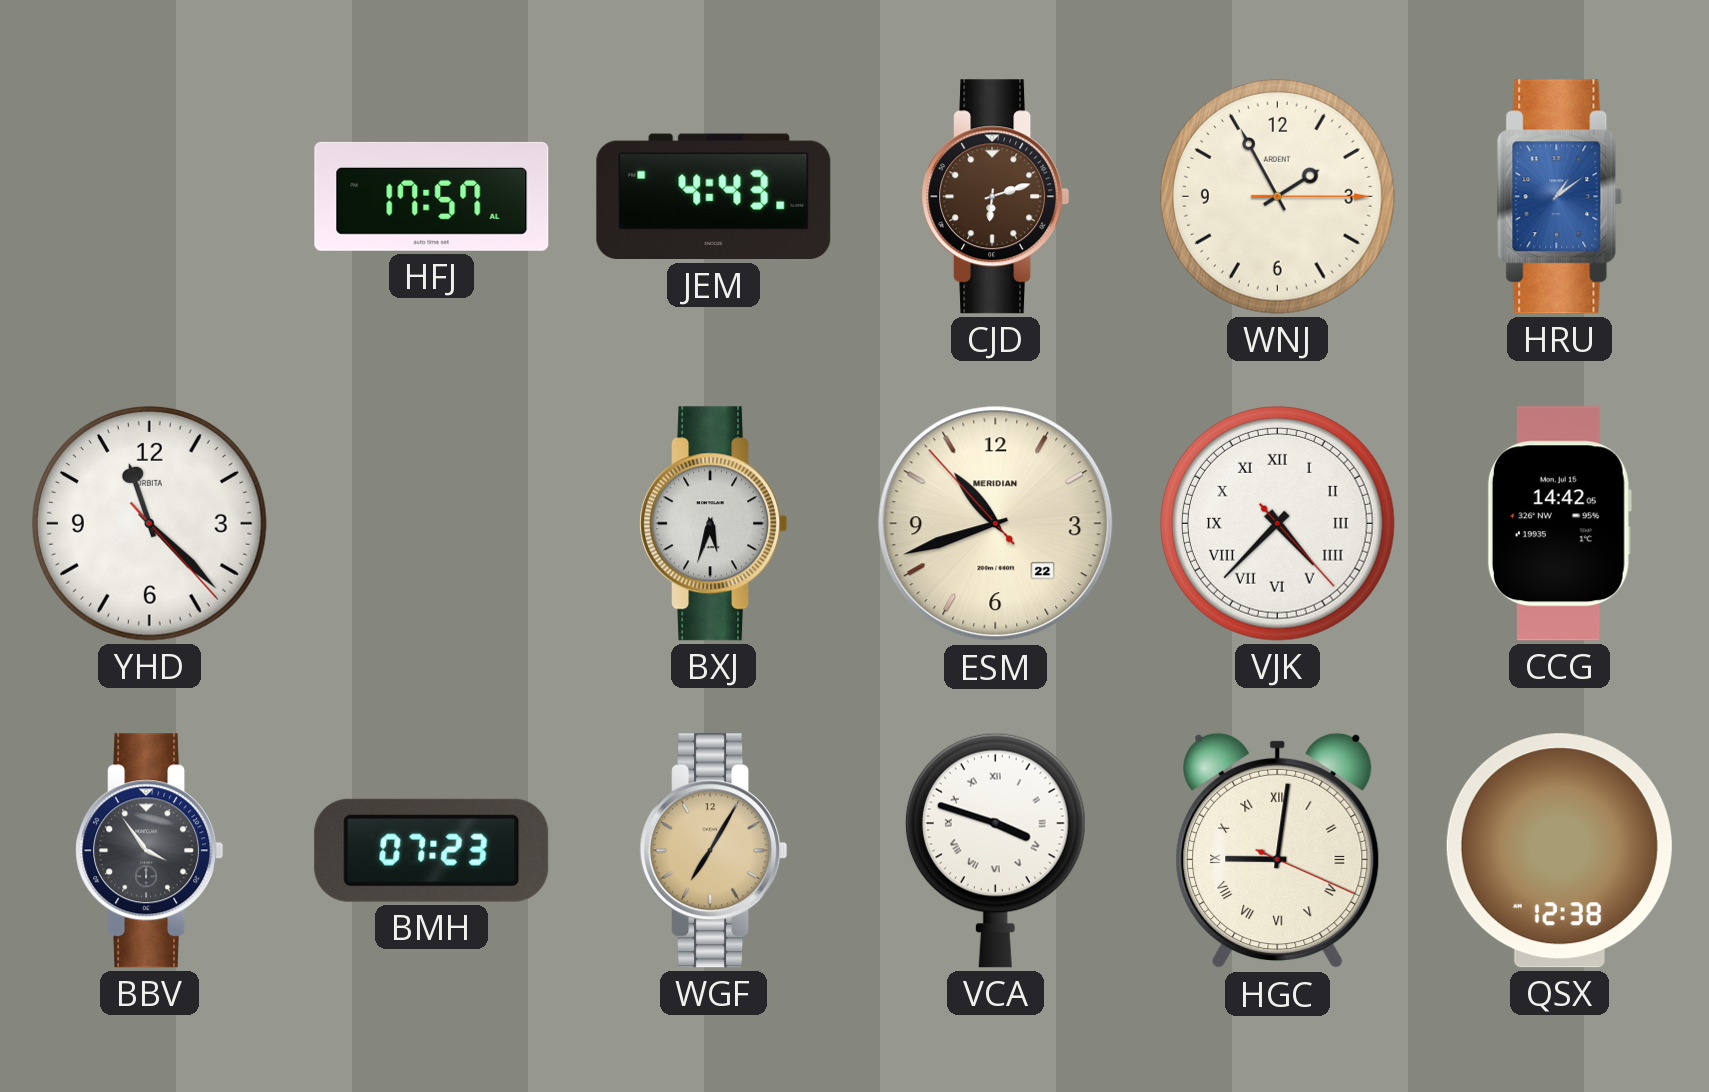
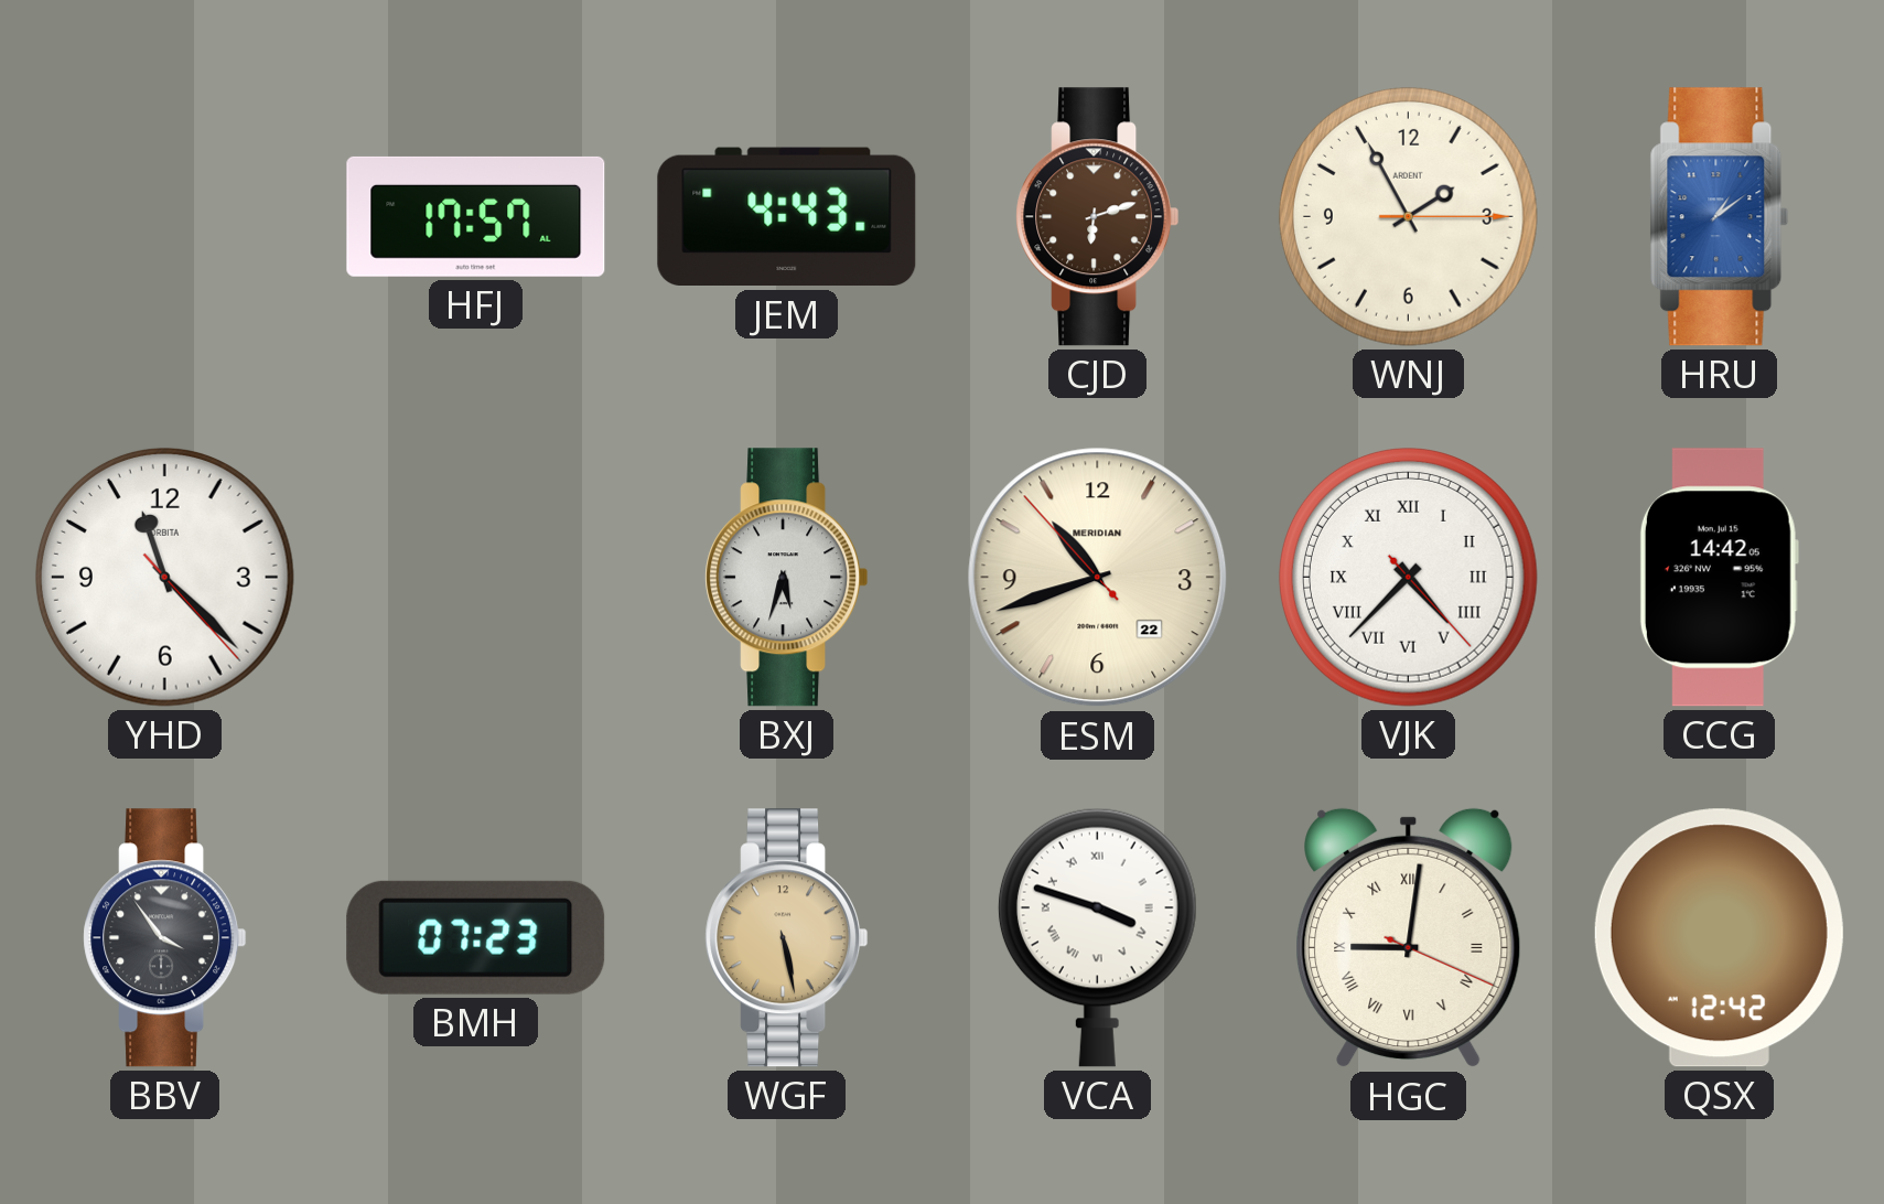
WGF: 7:05 -> 5:28
QSX: 12:38 -> 12:42
